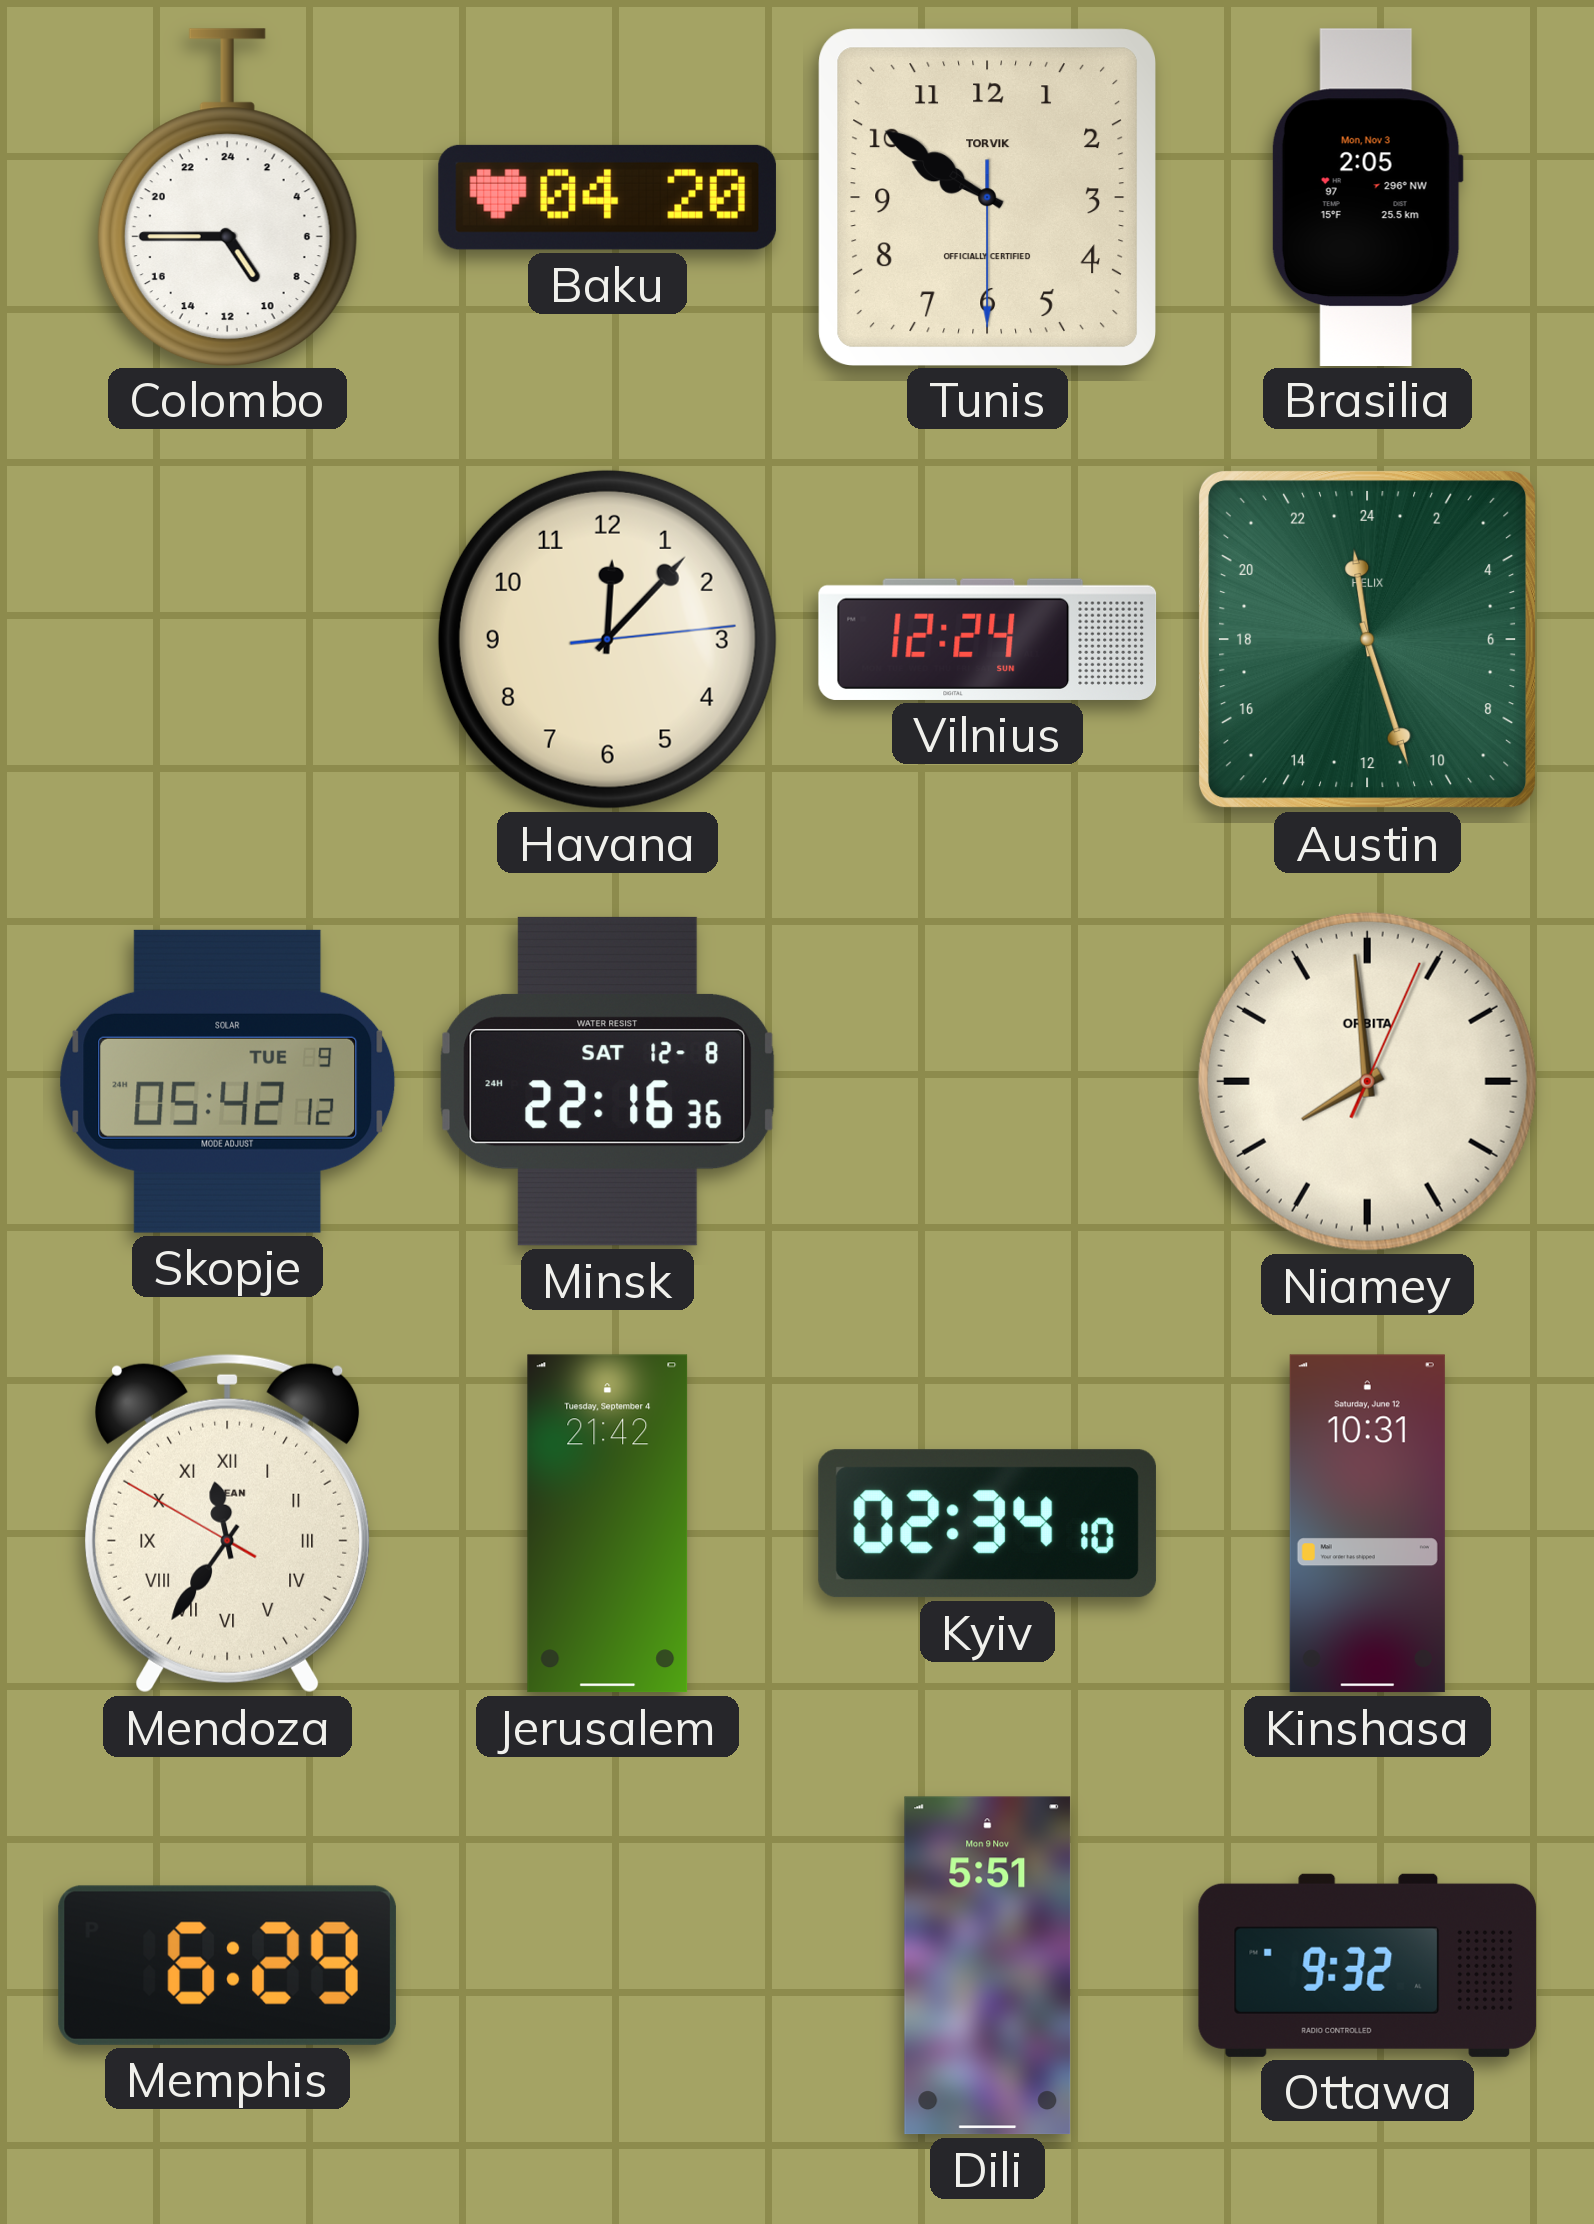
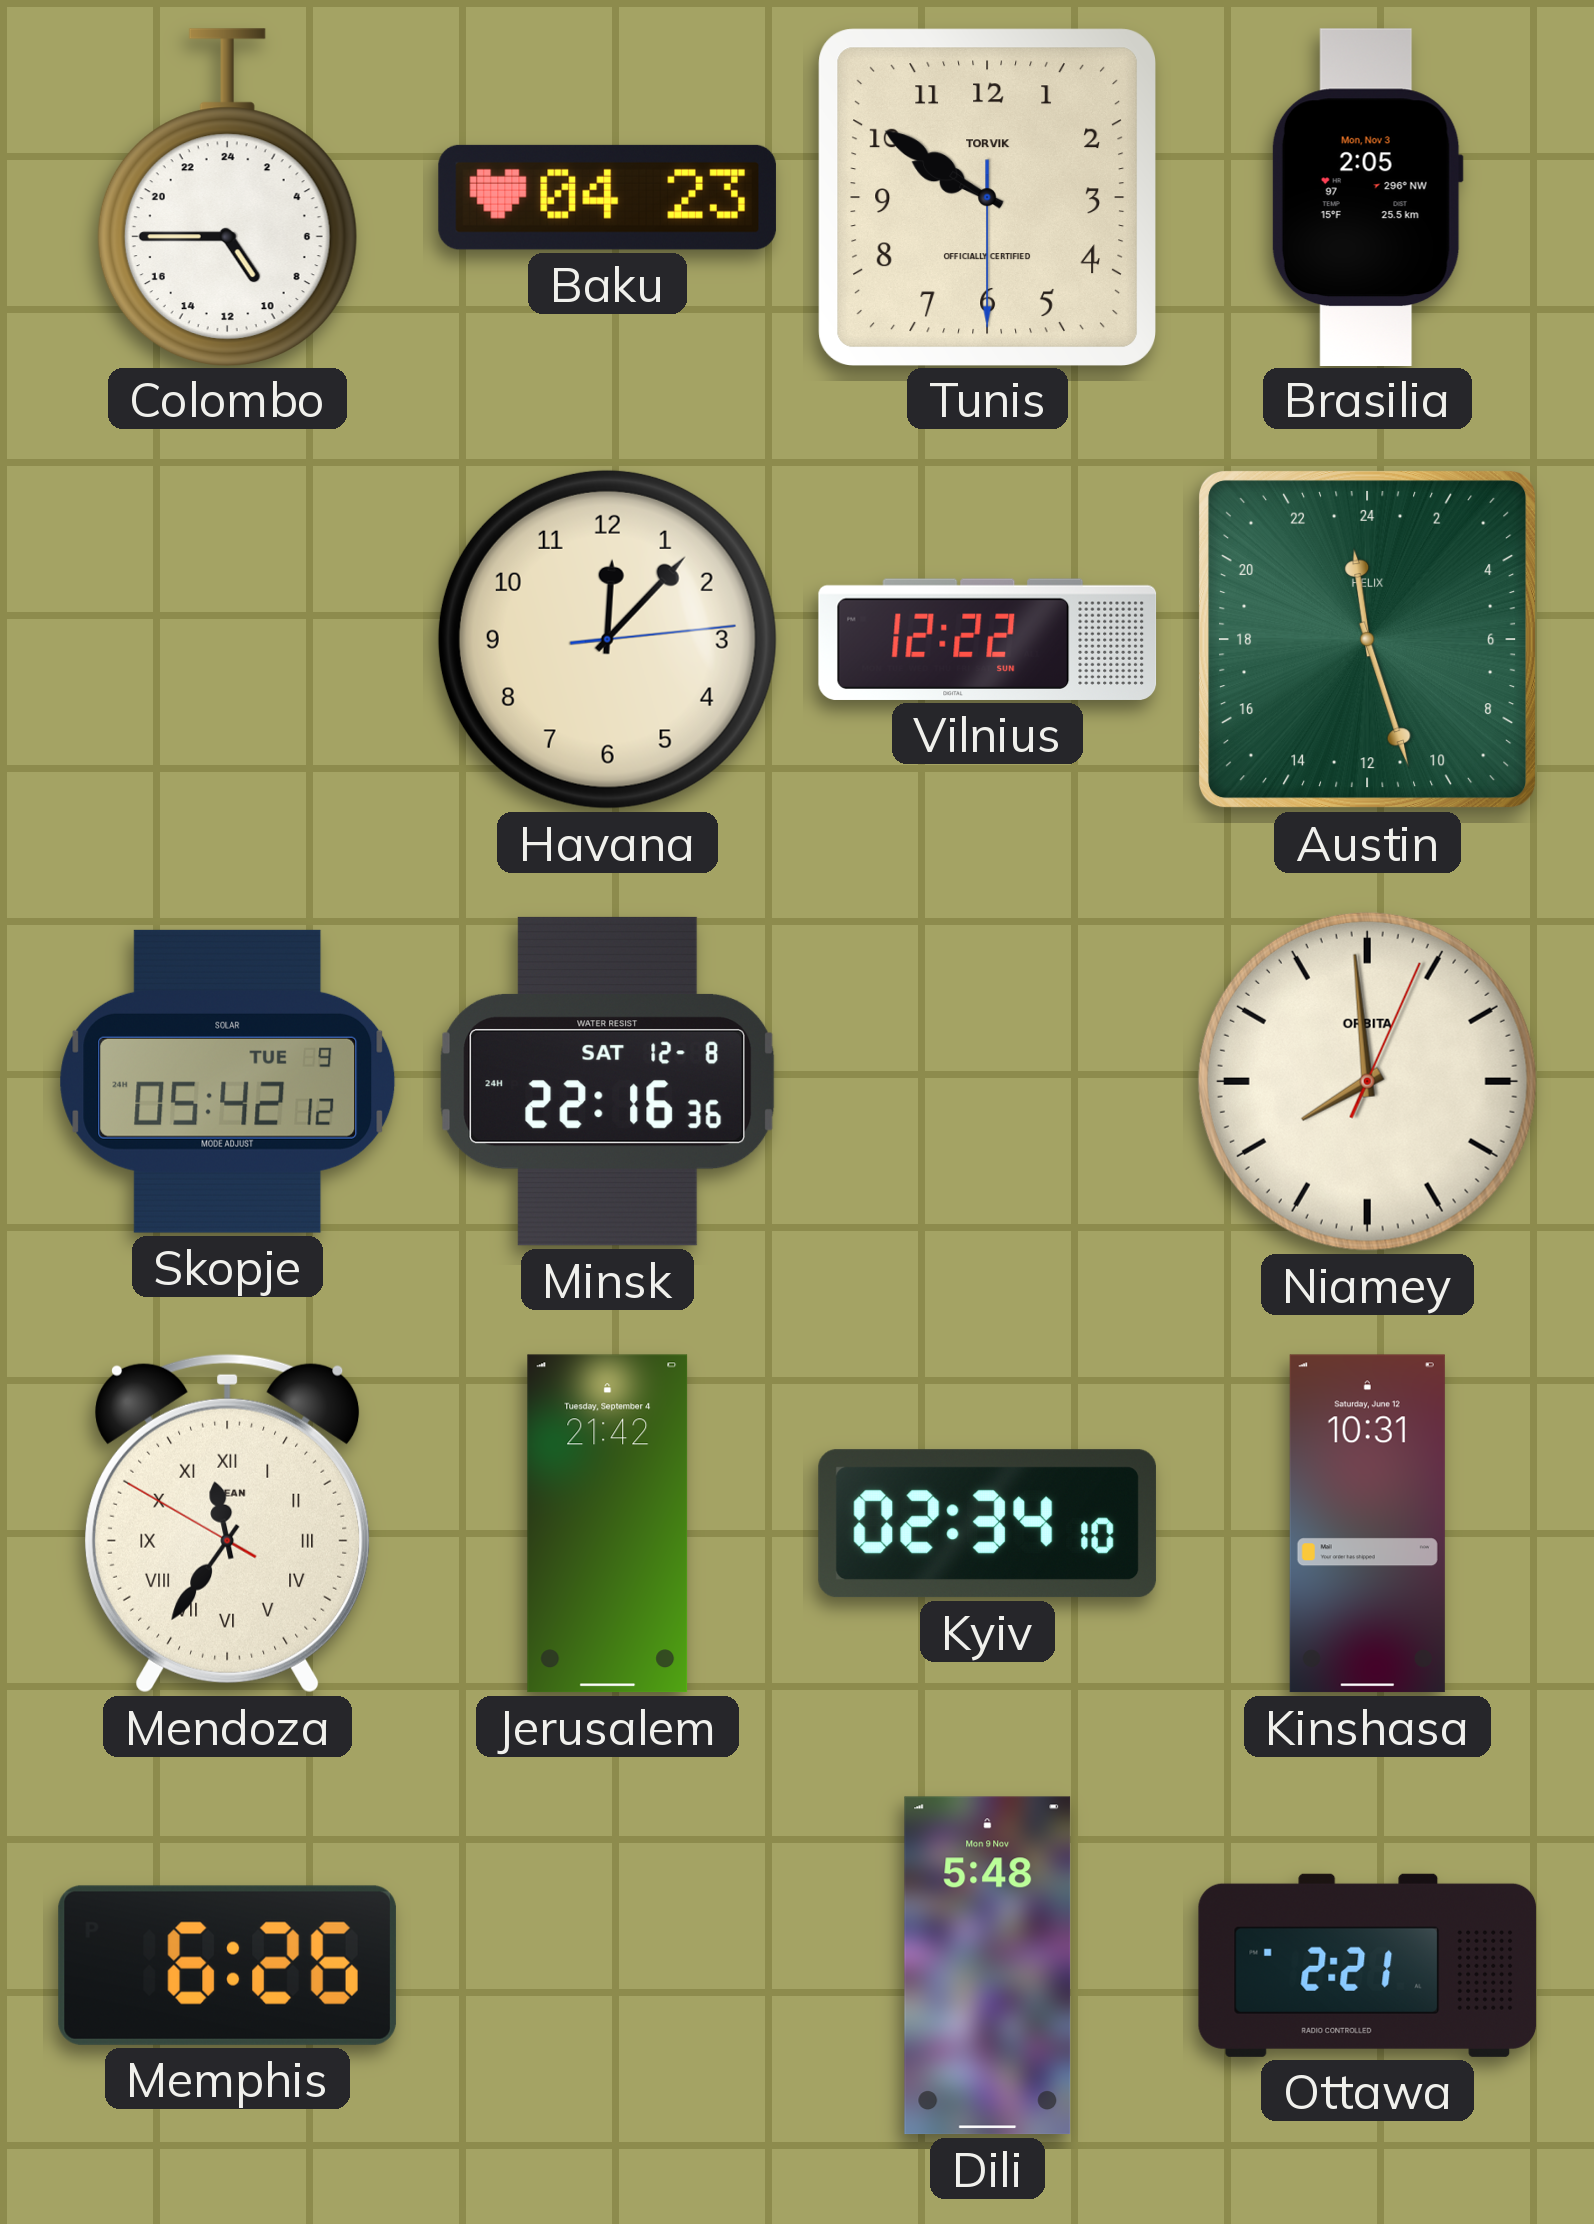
Baku: 04:20 -> 04:23
Vilnius: 12:24 -> 12:22
Memphis: 6:29 -> 6:26
Dili: 5:51 -> 5:48
Ottawa: 9:32 -> 2:21
